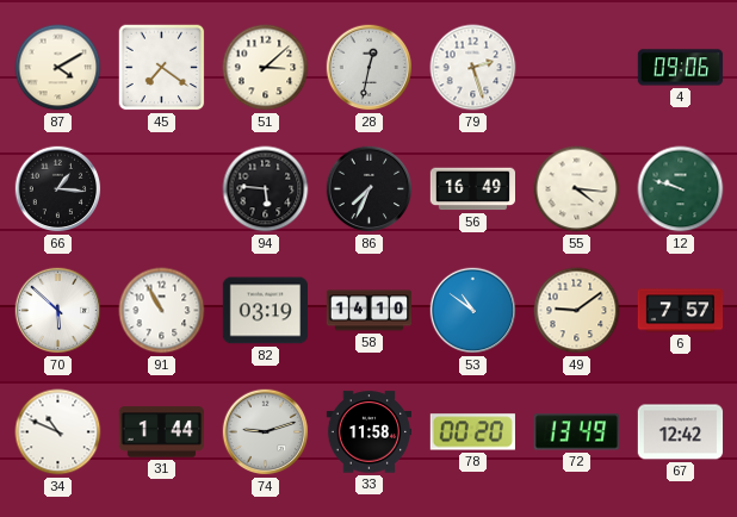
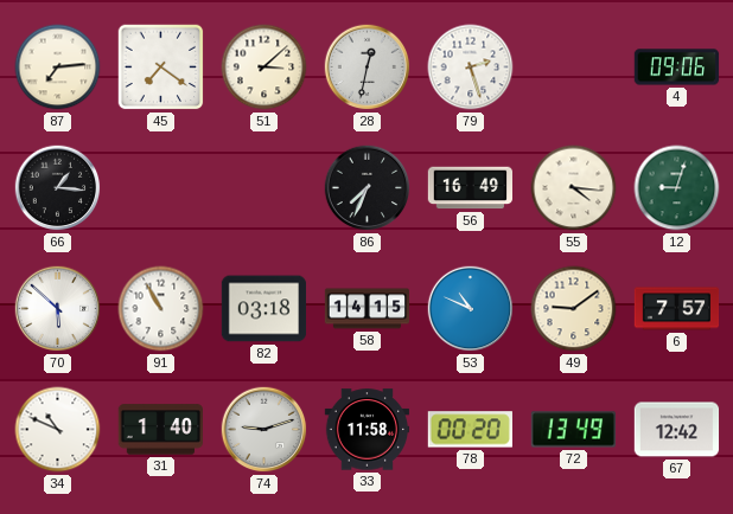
87: 4:10 -> 7:14
94: 5:46 -> none
12: 9:48 -> 9:03
82: 03:19 -> 03:18
58: 14:10 -> 14:15
53: 10:51 -> 10:49
31: 1:44 -> 1:40
